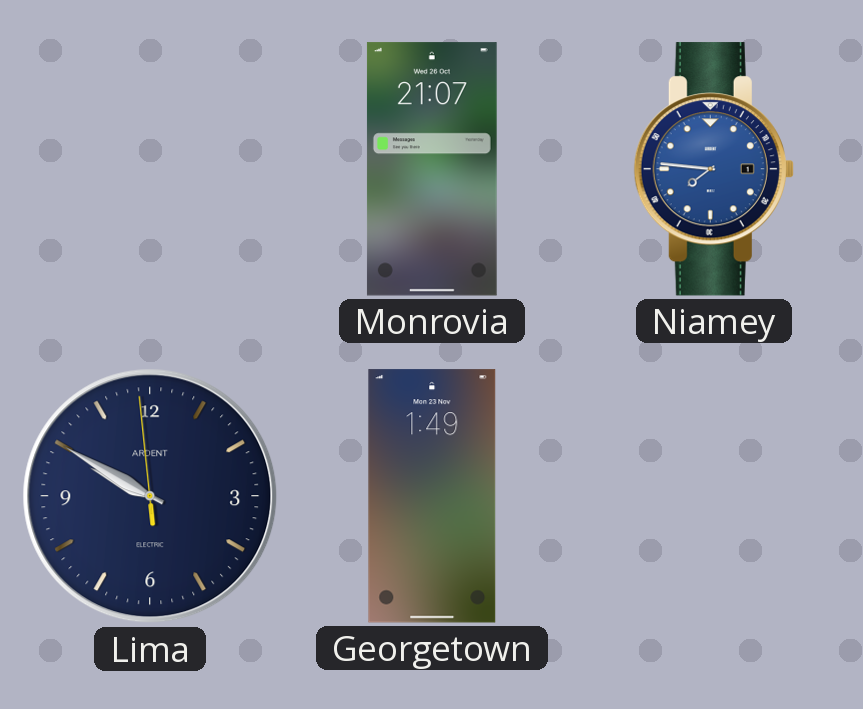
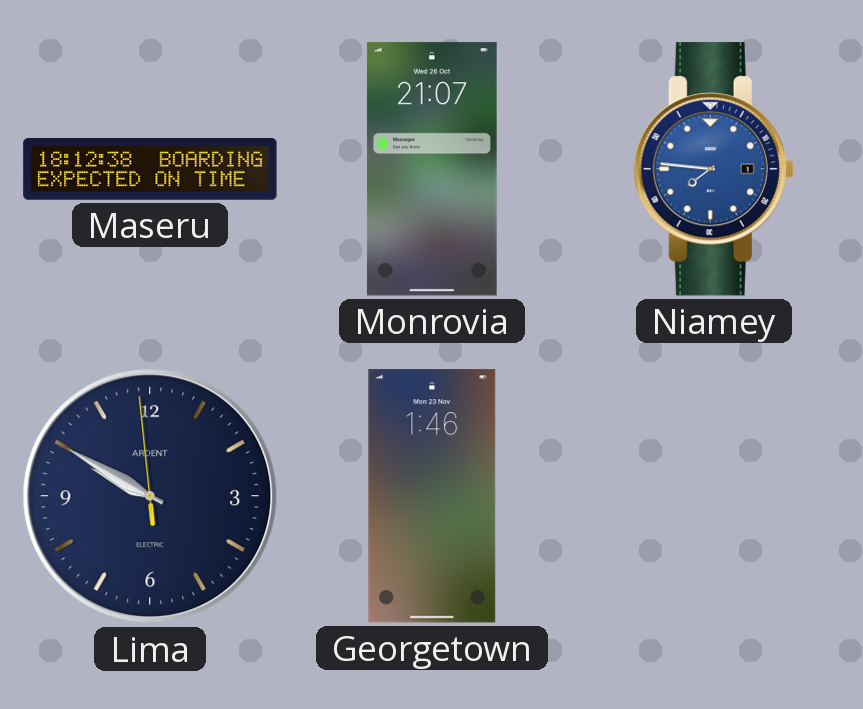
Maseru: none -> 18:12
Georgetown: 1:49 -> 1:46
